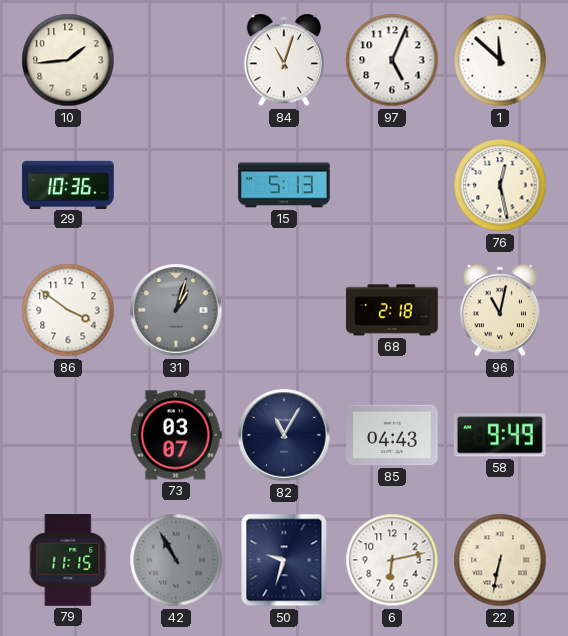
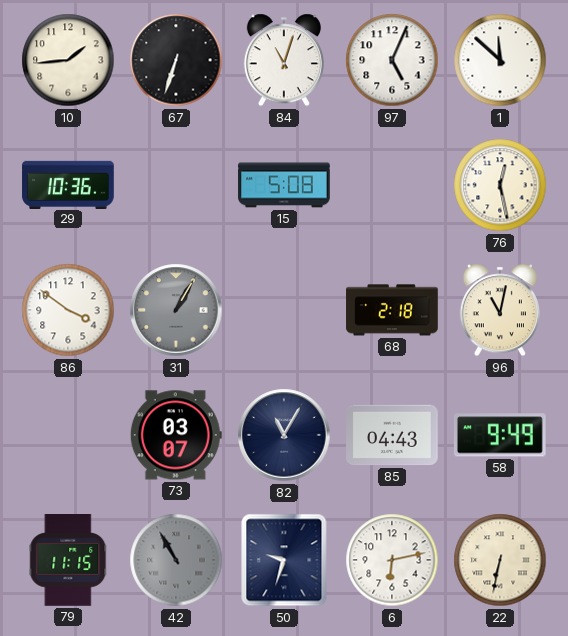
67: none -> 6:33
15: 5:13 -> 5:08
31: 1:03 -> 1:05
